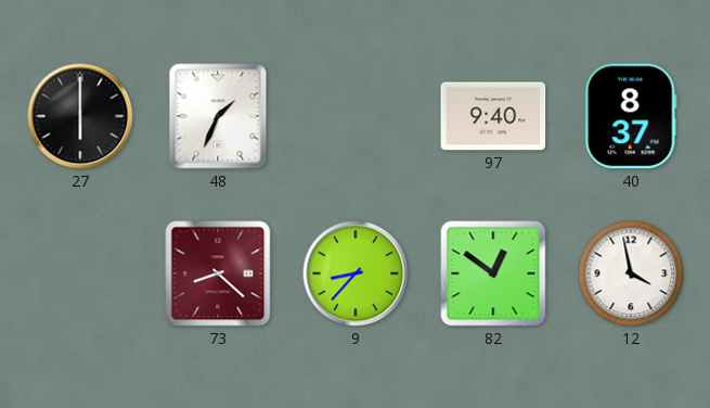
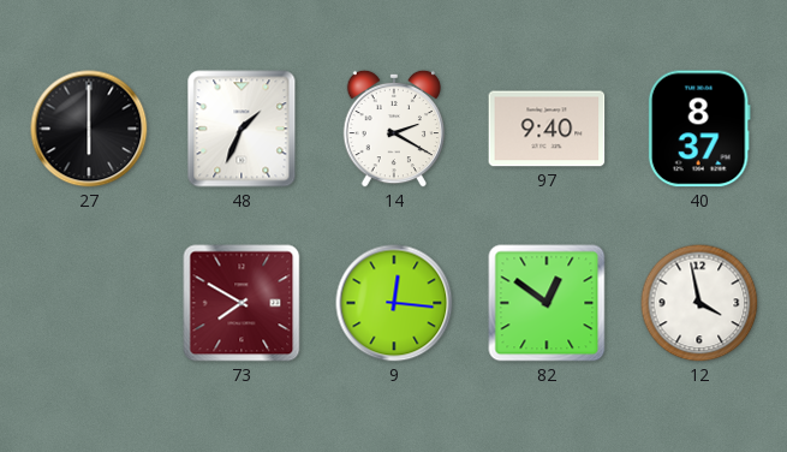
14: none -> 2:20
73: 8:22 -> 7:50
9: 8:37 -> 12:16
